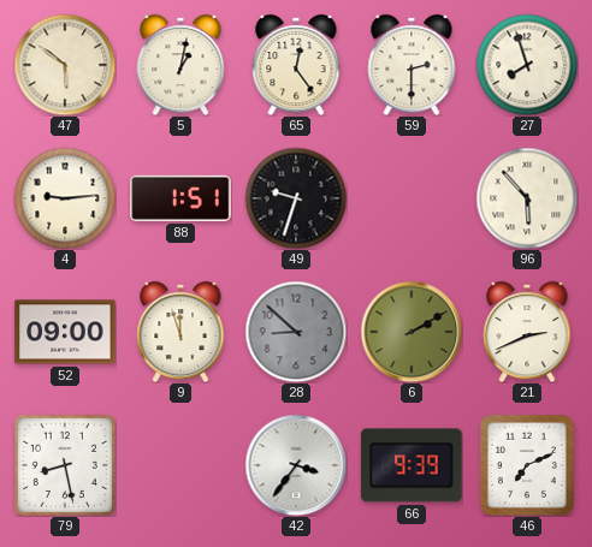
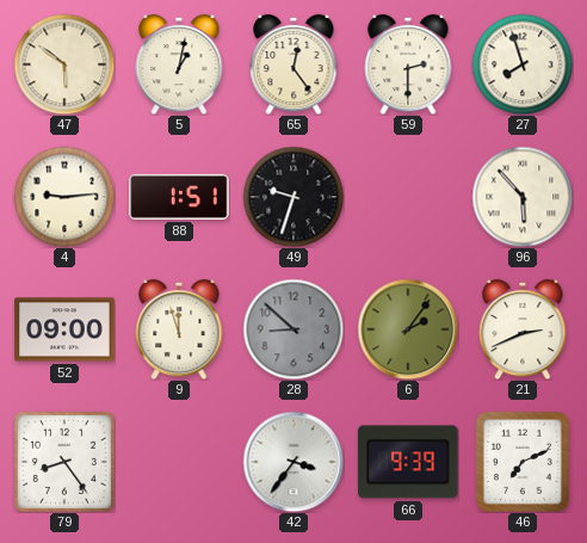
6: 2:10 -> 2:06
79: 8:28 -> 8:24
